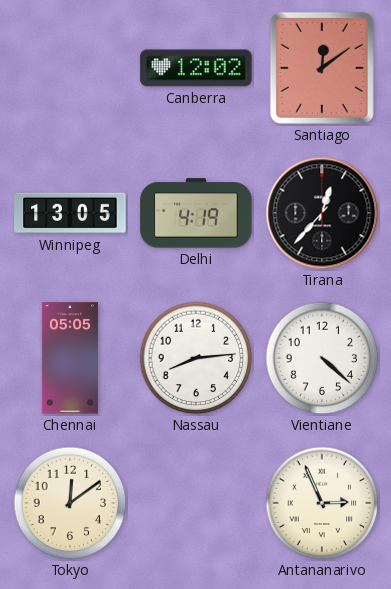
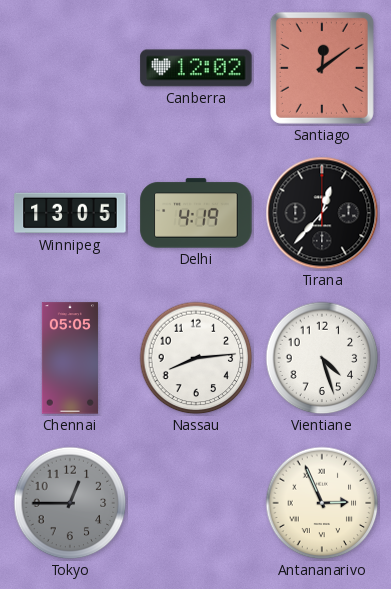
Vientiane: 4:22 -> 4:27
Tokyo: 12:09 -> 12:45
Tokyo dial: cream -> grey
